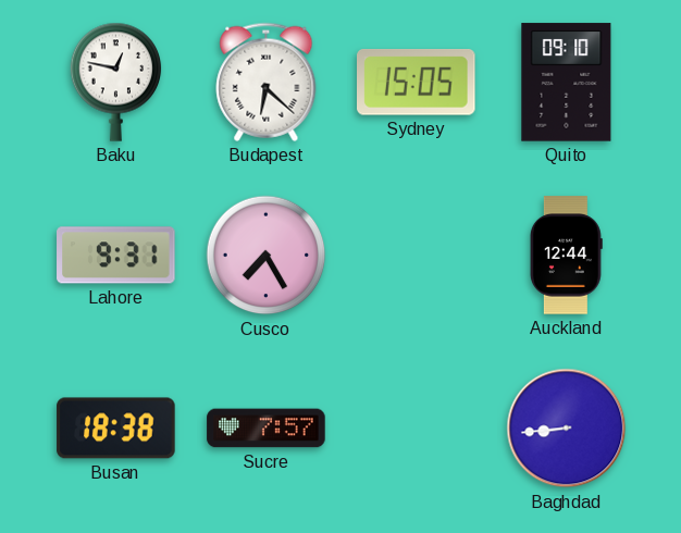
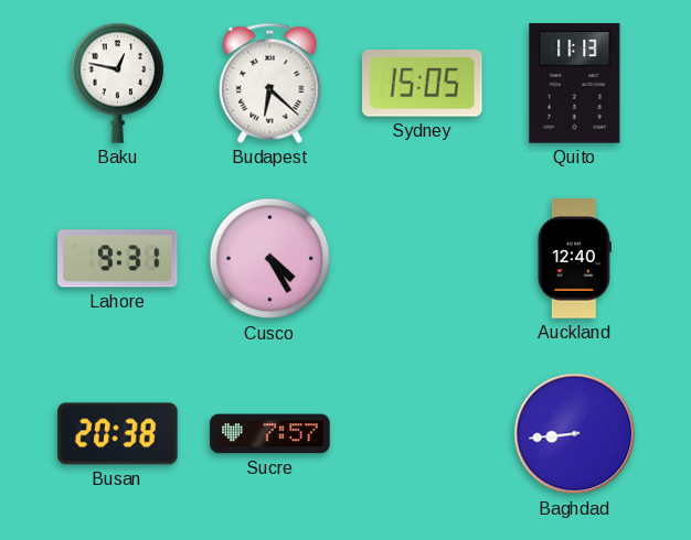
Quito: 09:10 -> 11:13
Cusco: 7:25 -> 4:25
Auckland: 12:44 -> 12:40
Busan: 18:38 -> 20:38
